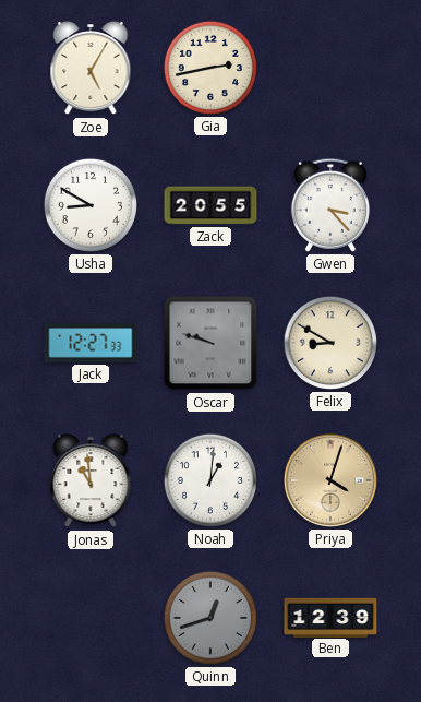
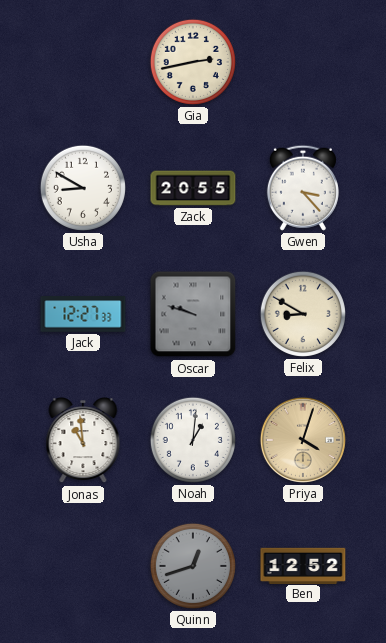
Zoe: 5:05 -> none
Ben: 12:39 -> 12:52
